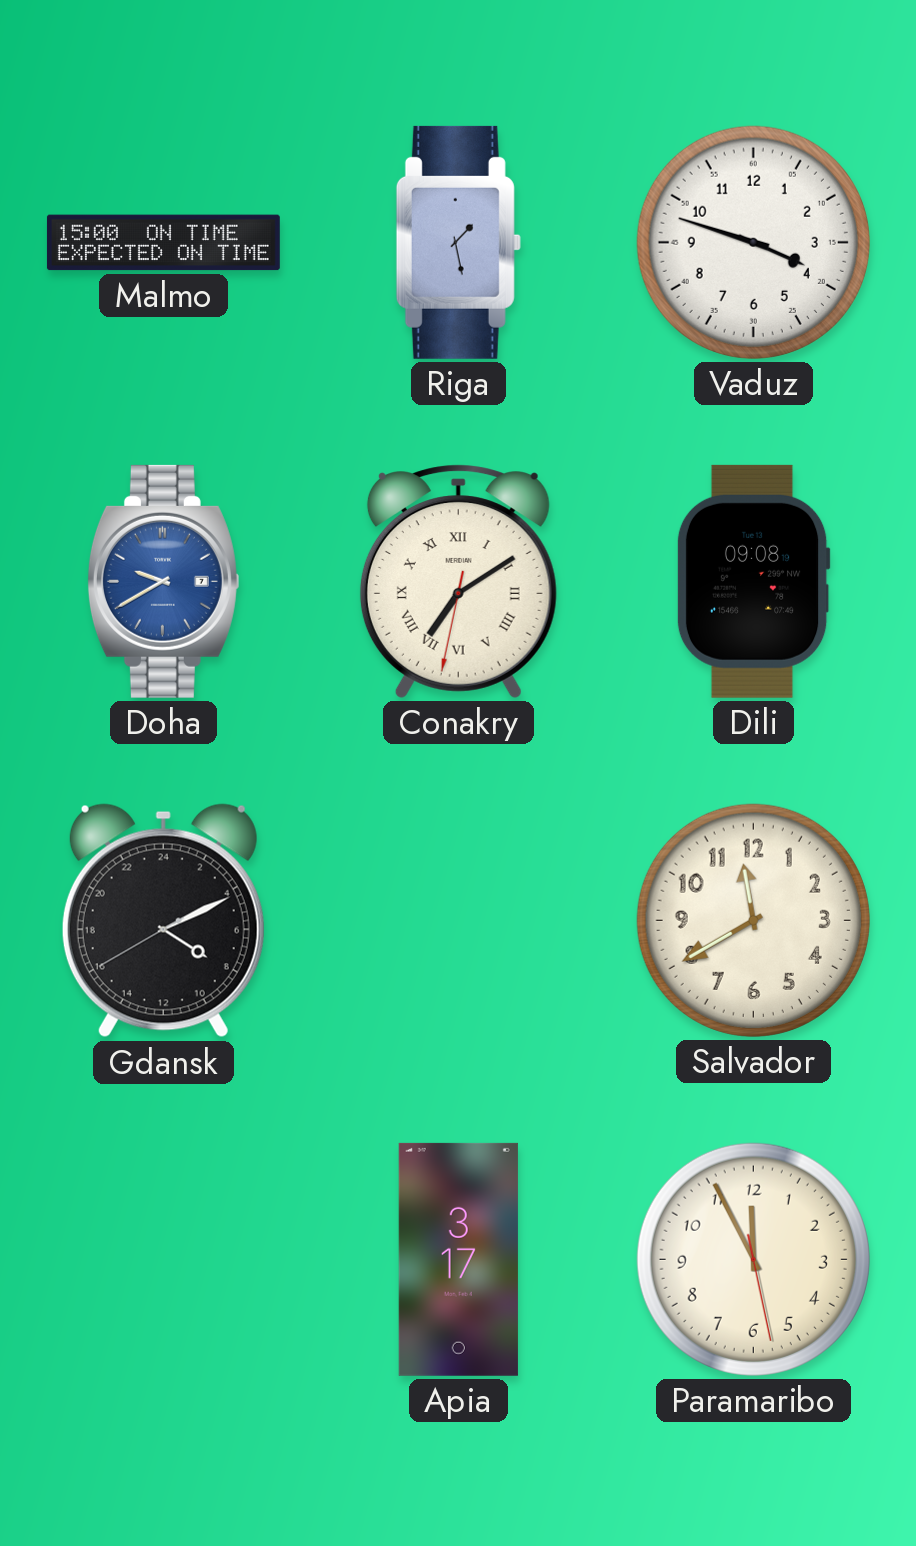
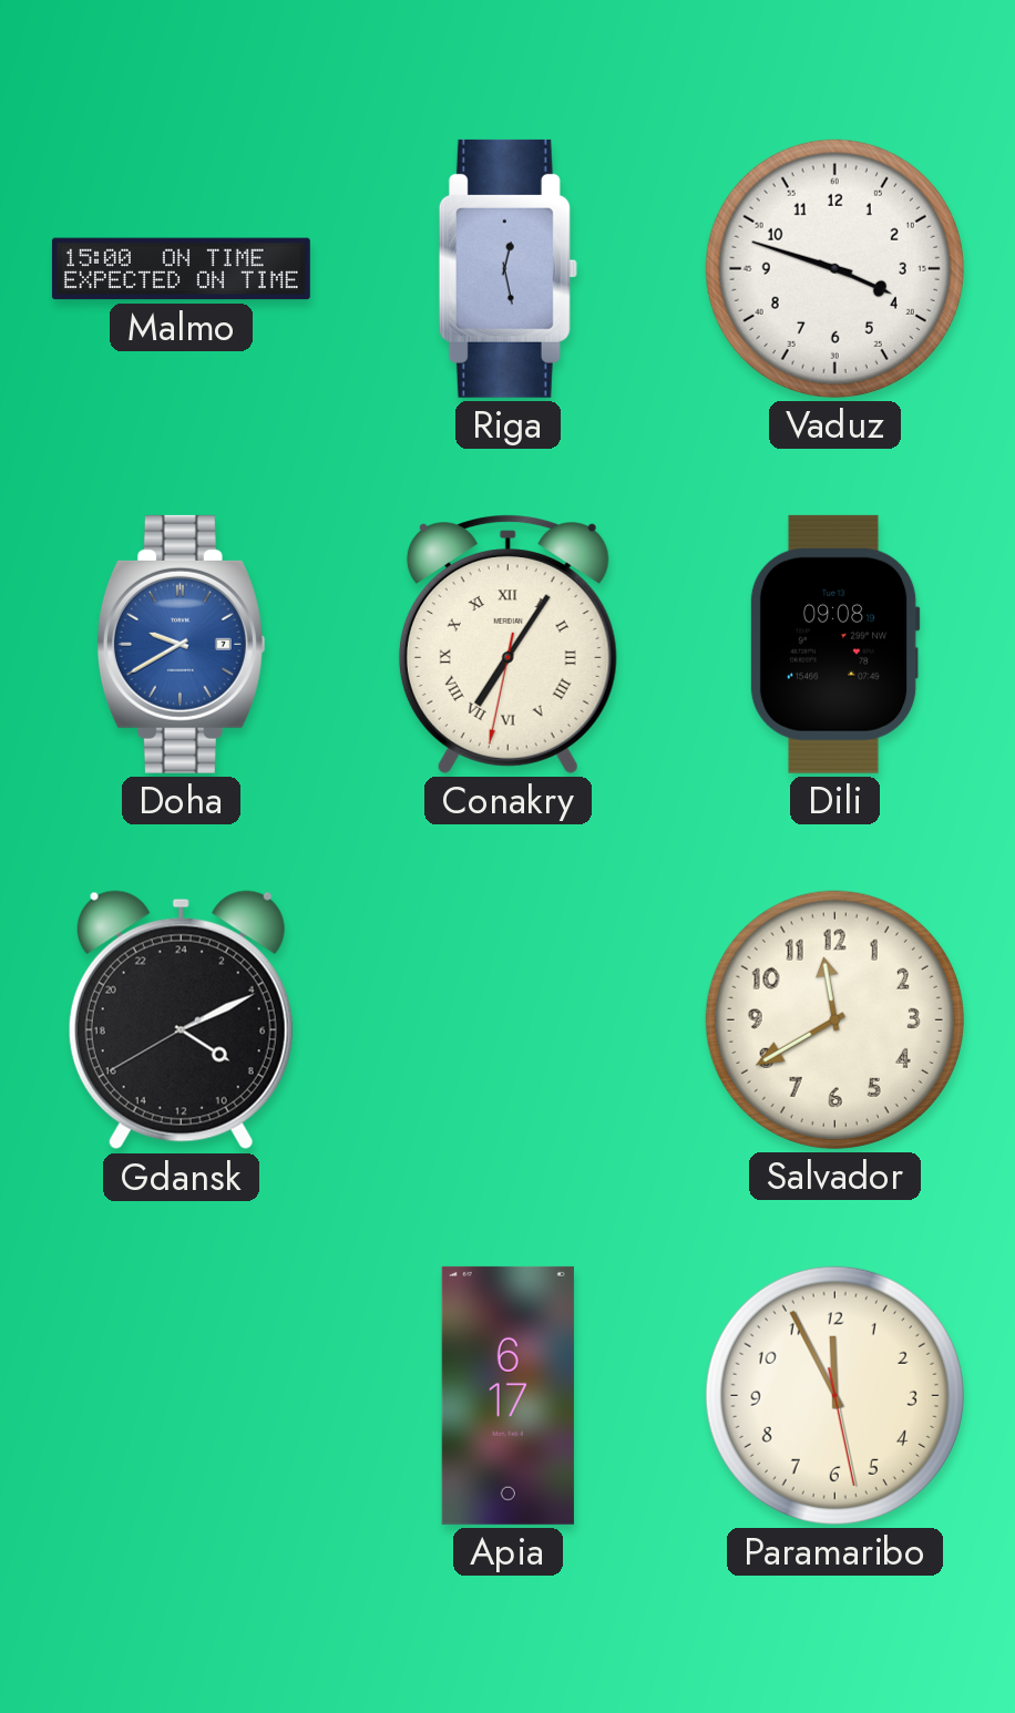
Riga: 1:28 -> 12:28
Conakry: 7:09 -> 7:05
Apia: 3:17 -> 6:17
